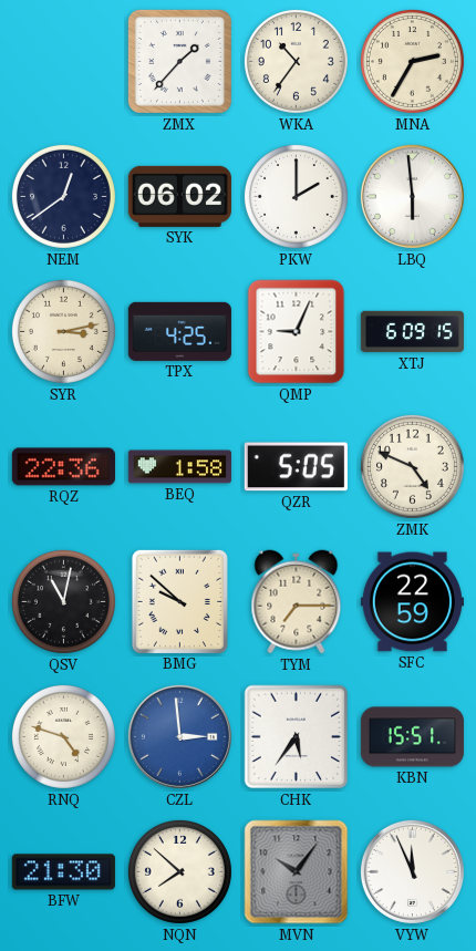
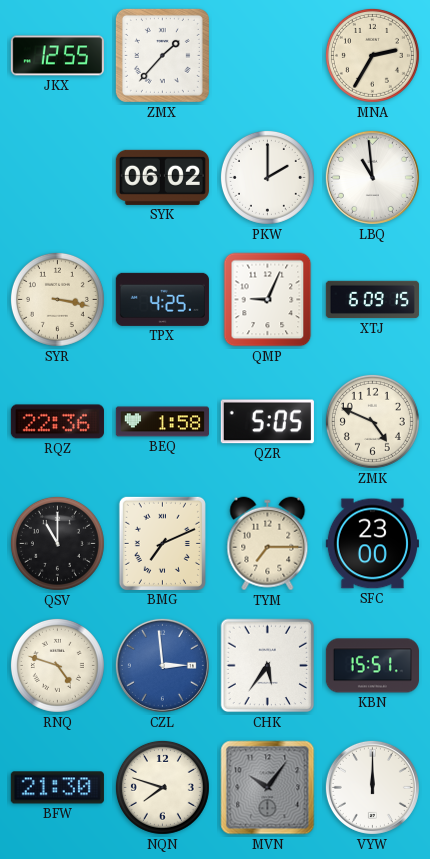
JKX: none -> 12:55
WKA: 10:36 -> none
NEM: 12:39 -> none
LBQ: 5:59 -> 10:59
SYR: 3:13 -> 3:17
QSV: 11:02 -> 11:00
BMG: 9:52 -> 7:11
SFC: 22:59 -> 23:00
NQN: 7:52 -> 7:48
VYW: 11:56 -> 12:00
